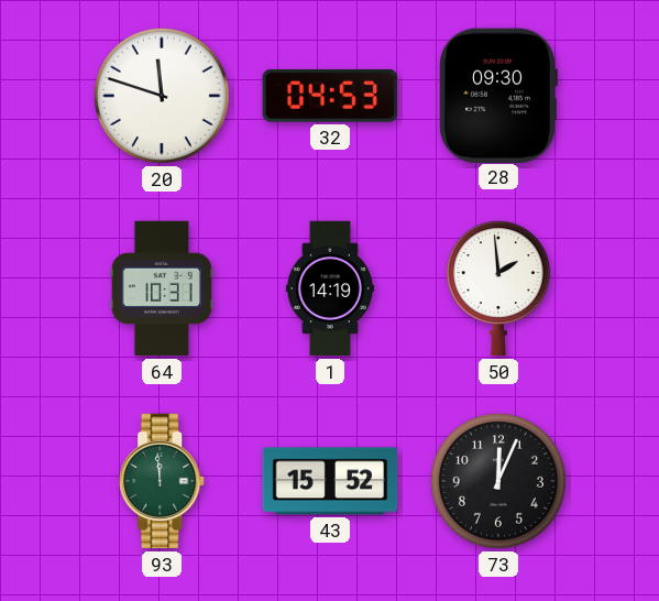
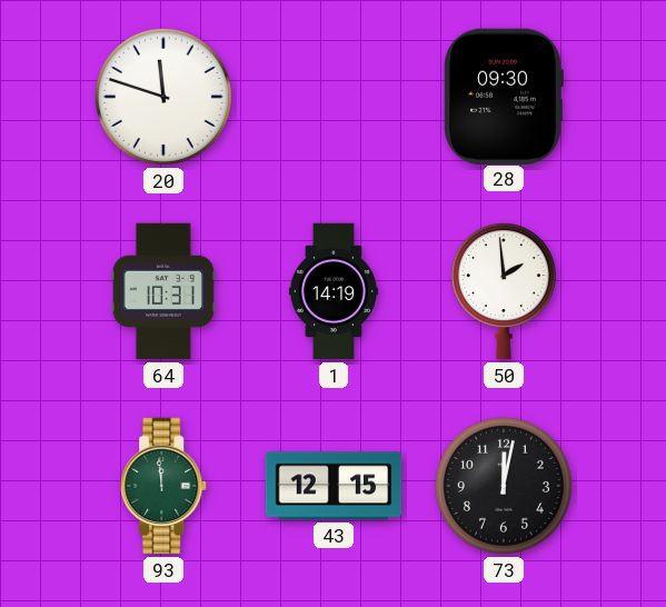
32: 04:53 -> none
43: 15:52 -> 12:15
73: 12:04 -> 12:02
